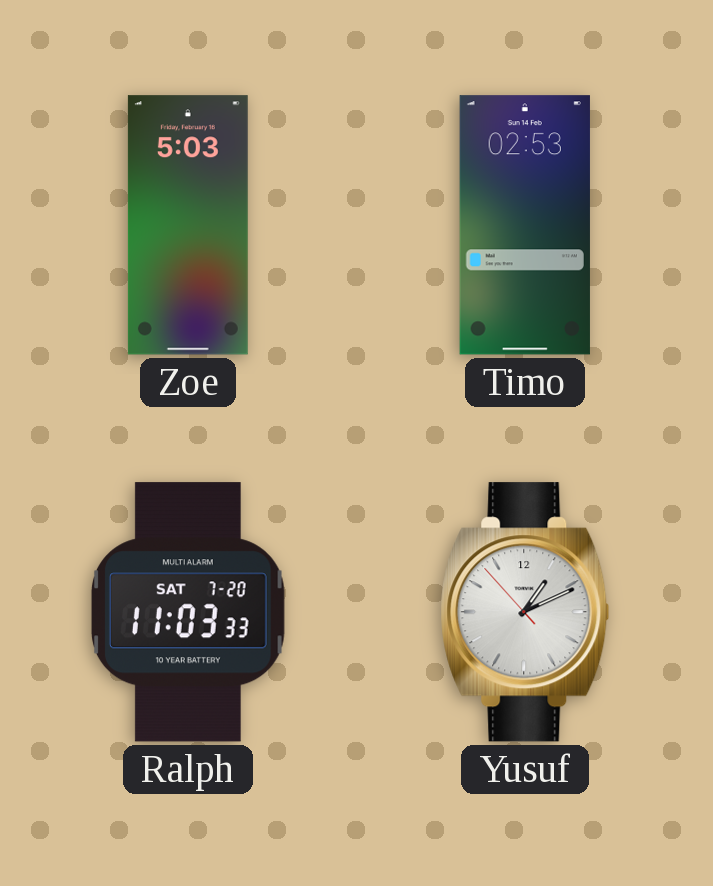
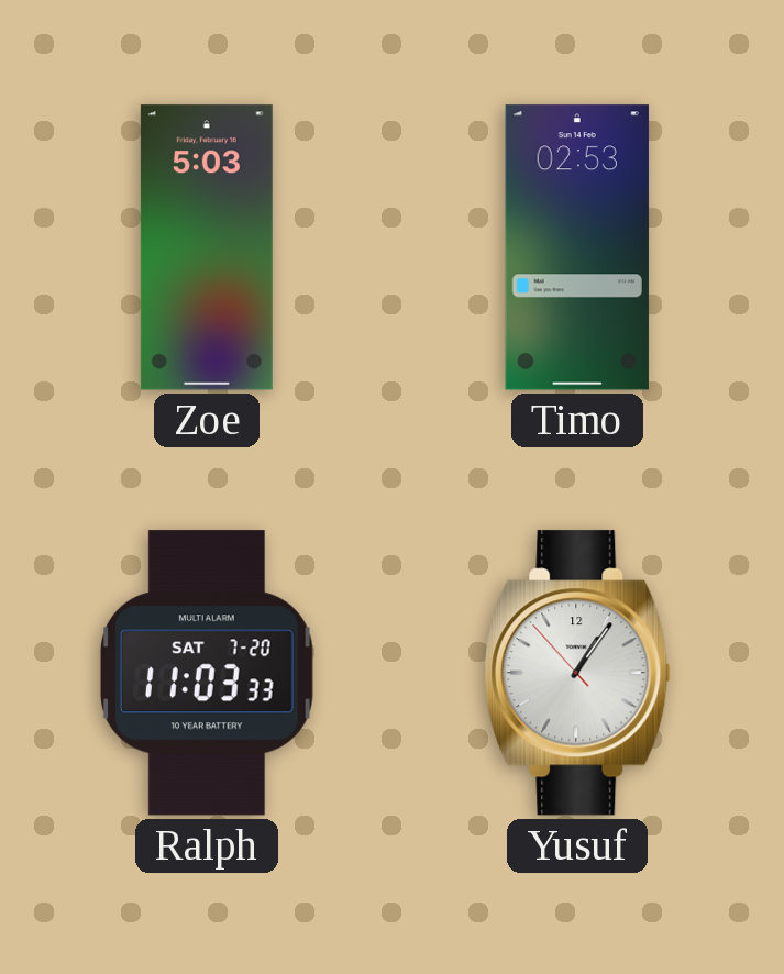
Yusuf: 1:10 -> 1:05
